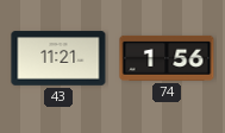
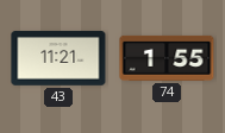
74: 1:56 -> 1:55
